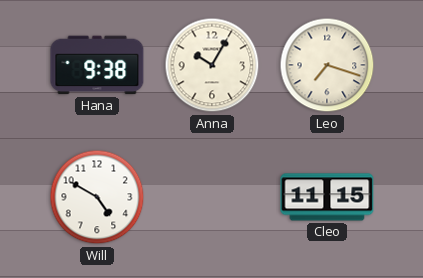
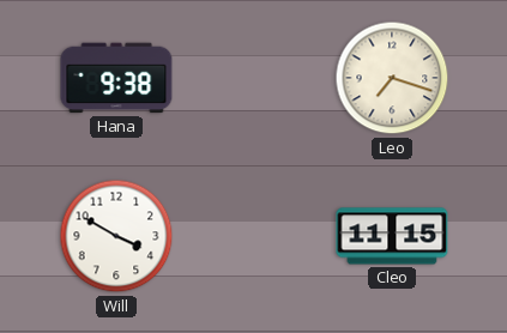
Anna: 10:05 -> none
Will: 4:50 -> 3:50
